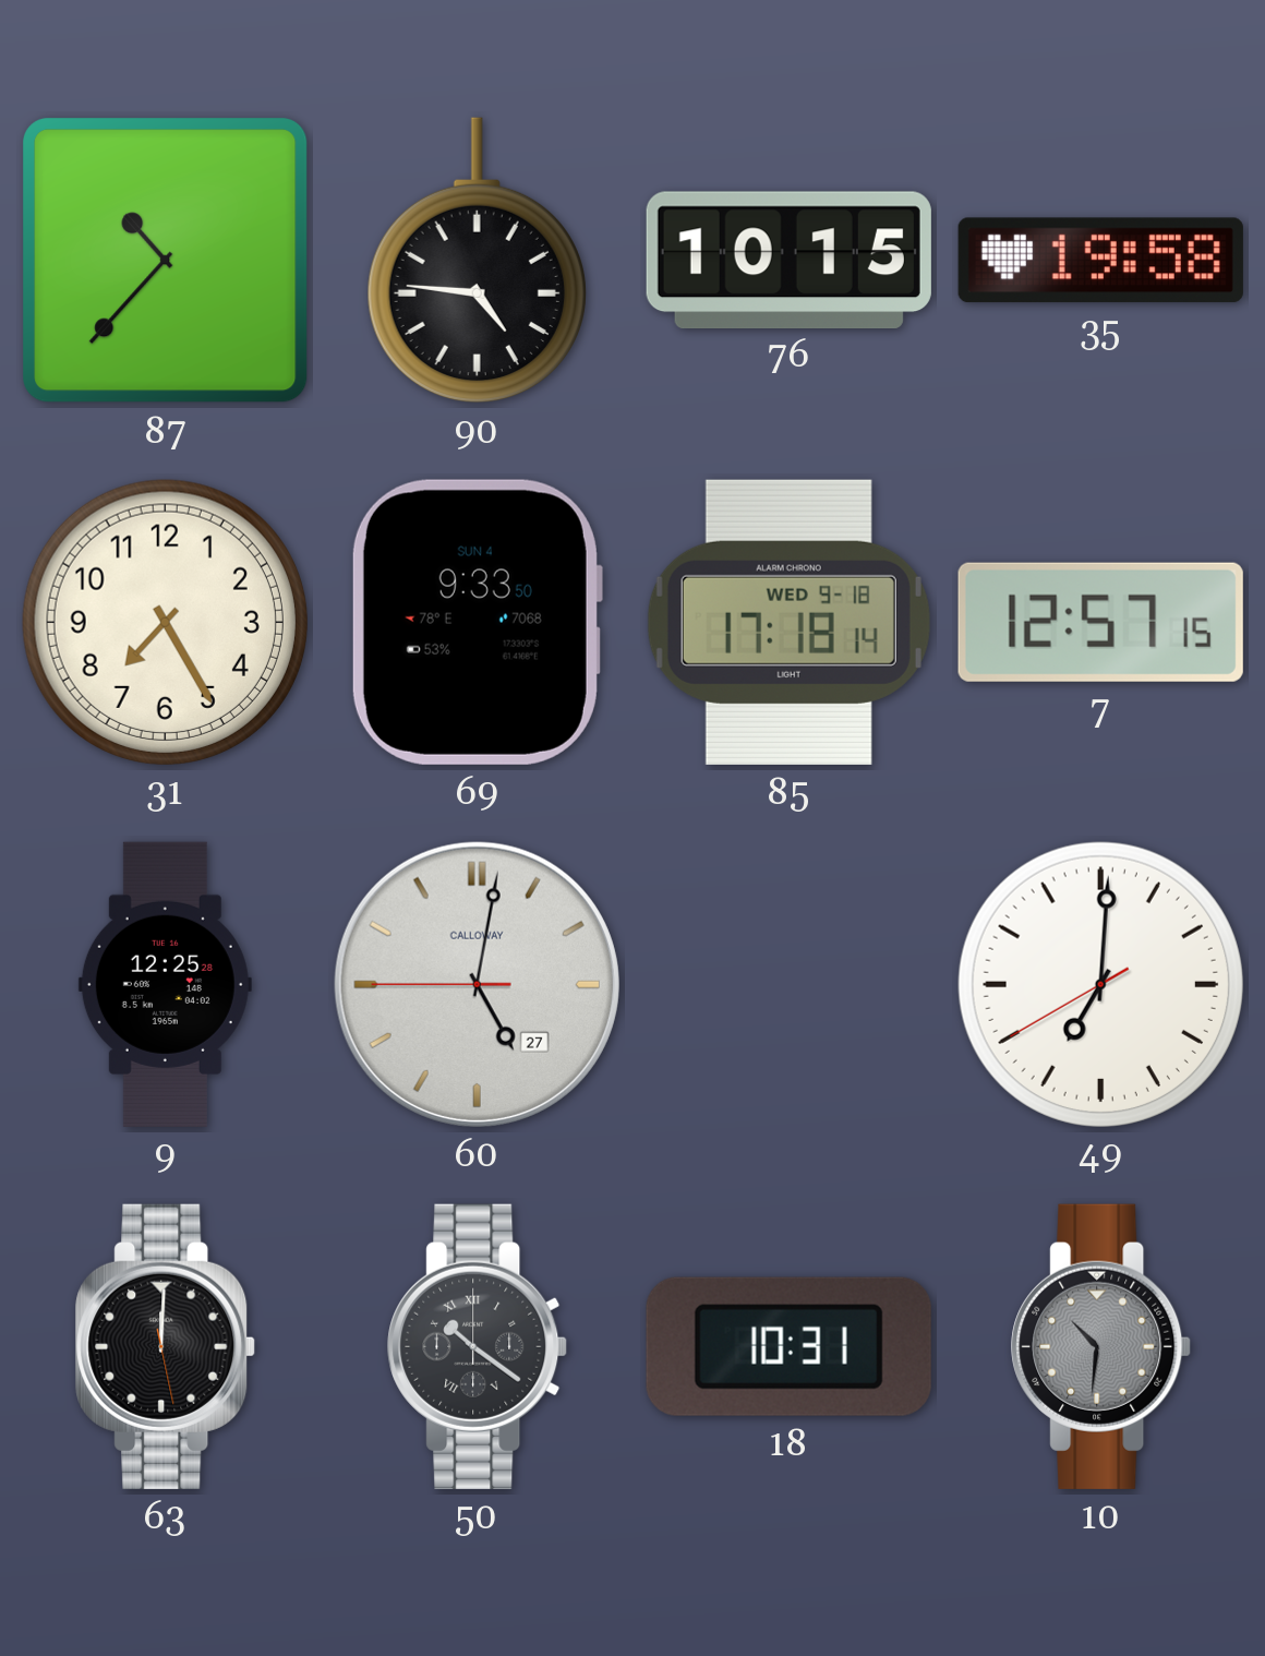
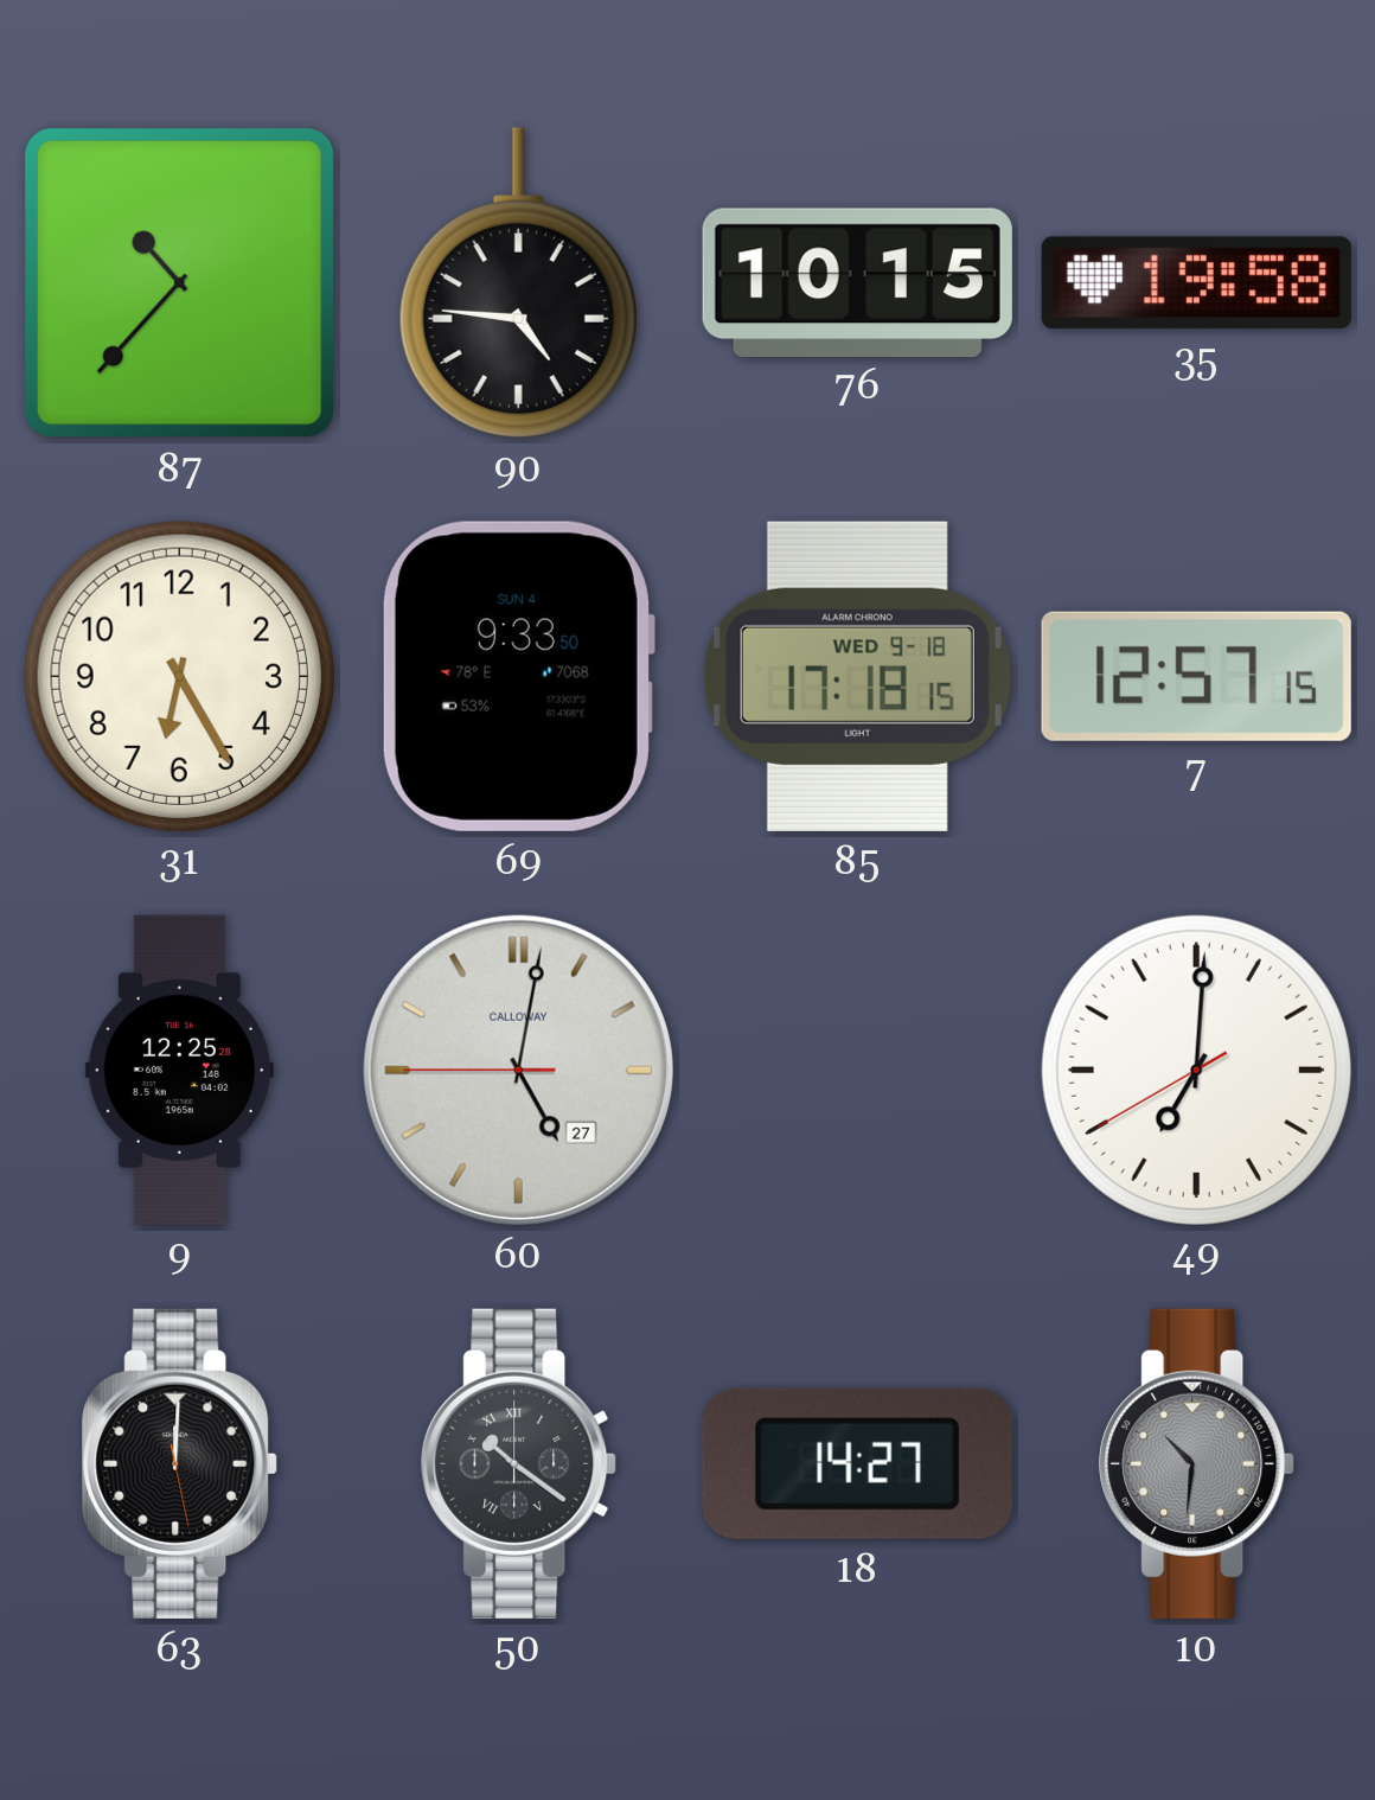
31: 7:25 -> 6:25
85: 17:18:14 -> 17:18:15
18: 10:31 -> 14:27
